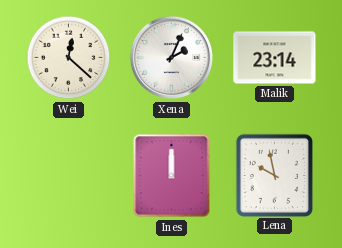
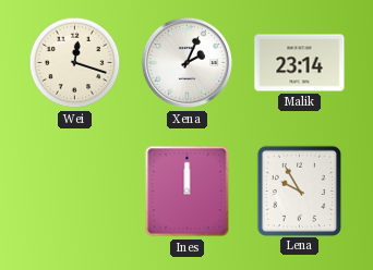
Wei: 12:22 -> 12:18
Lena: 9:58 -> 9:55
